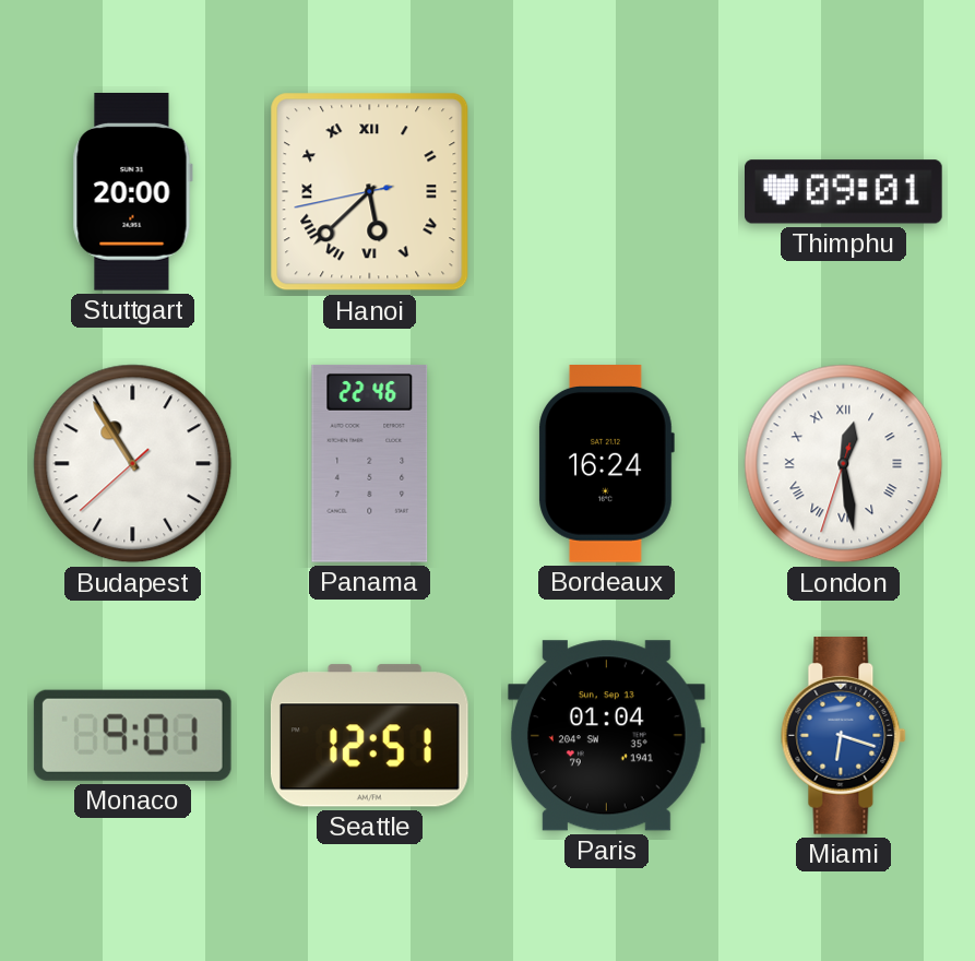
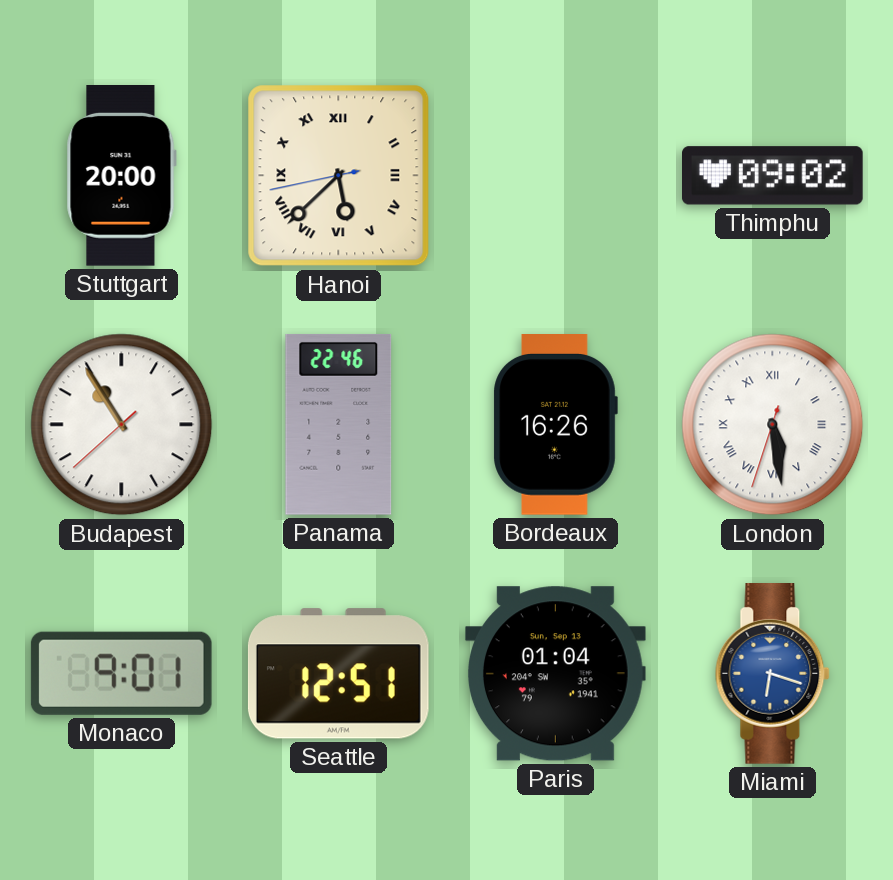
Thimphu: 09:01 -> 09:02
Bordeaux: 16:24 -> 16:26
London: 12:28 -> 5:28
